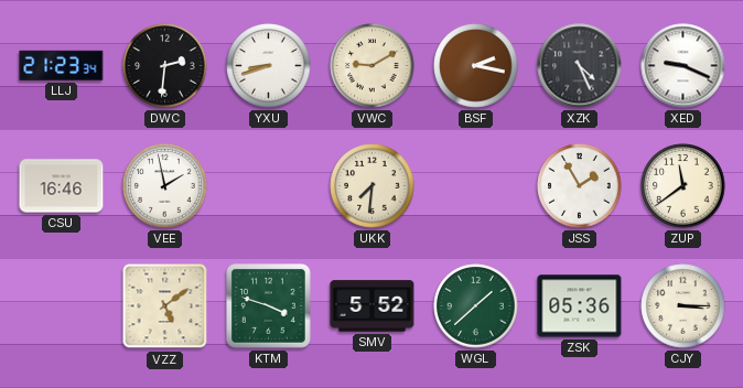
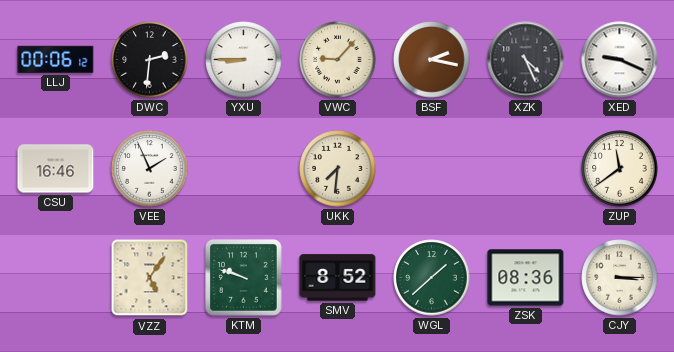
LLJ: 21:23 -> 00:06
YXU: 8:42 -> 8:45
VWC: 9:10 -> 9:07
VEE: 1:58 -> 1:56
JSS: 1:55 -> none
VZZ: 5:09 -> 5:06
KTM: 3:48 -> 9:48
SMV: 5:52 -> 8:52
ZSK: 05:36 -> 08:36
